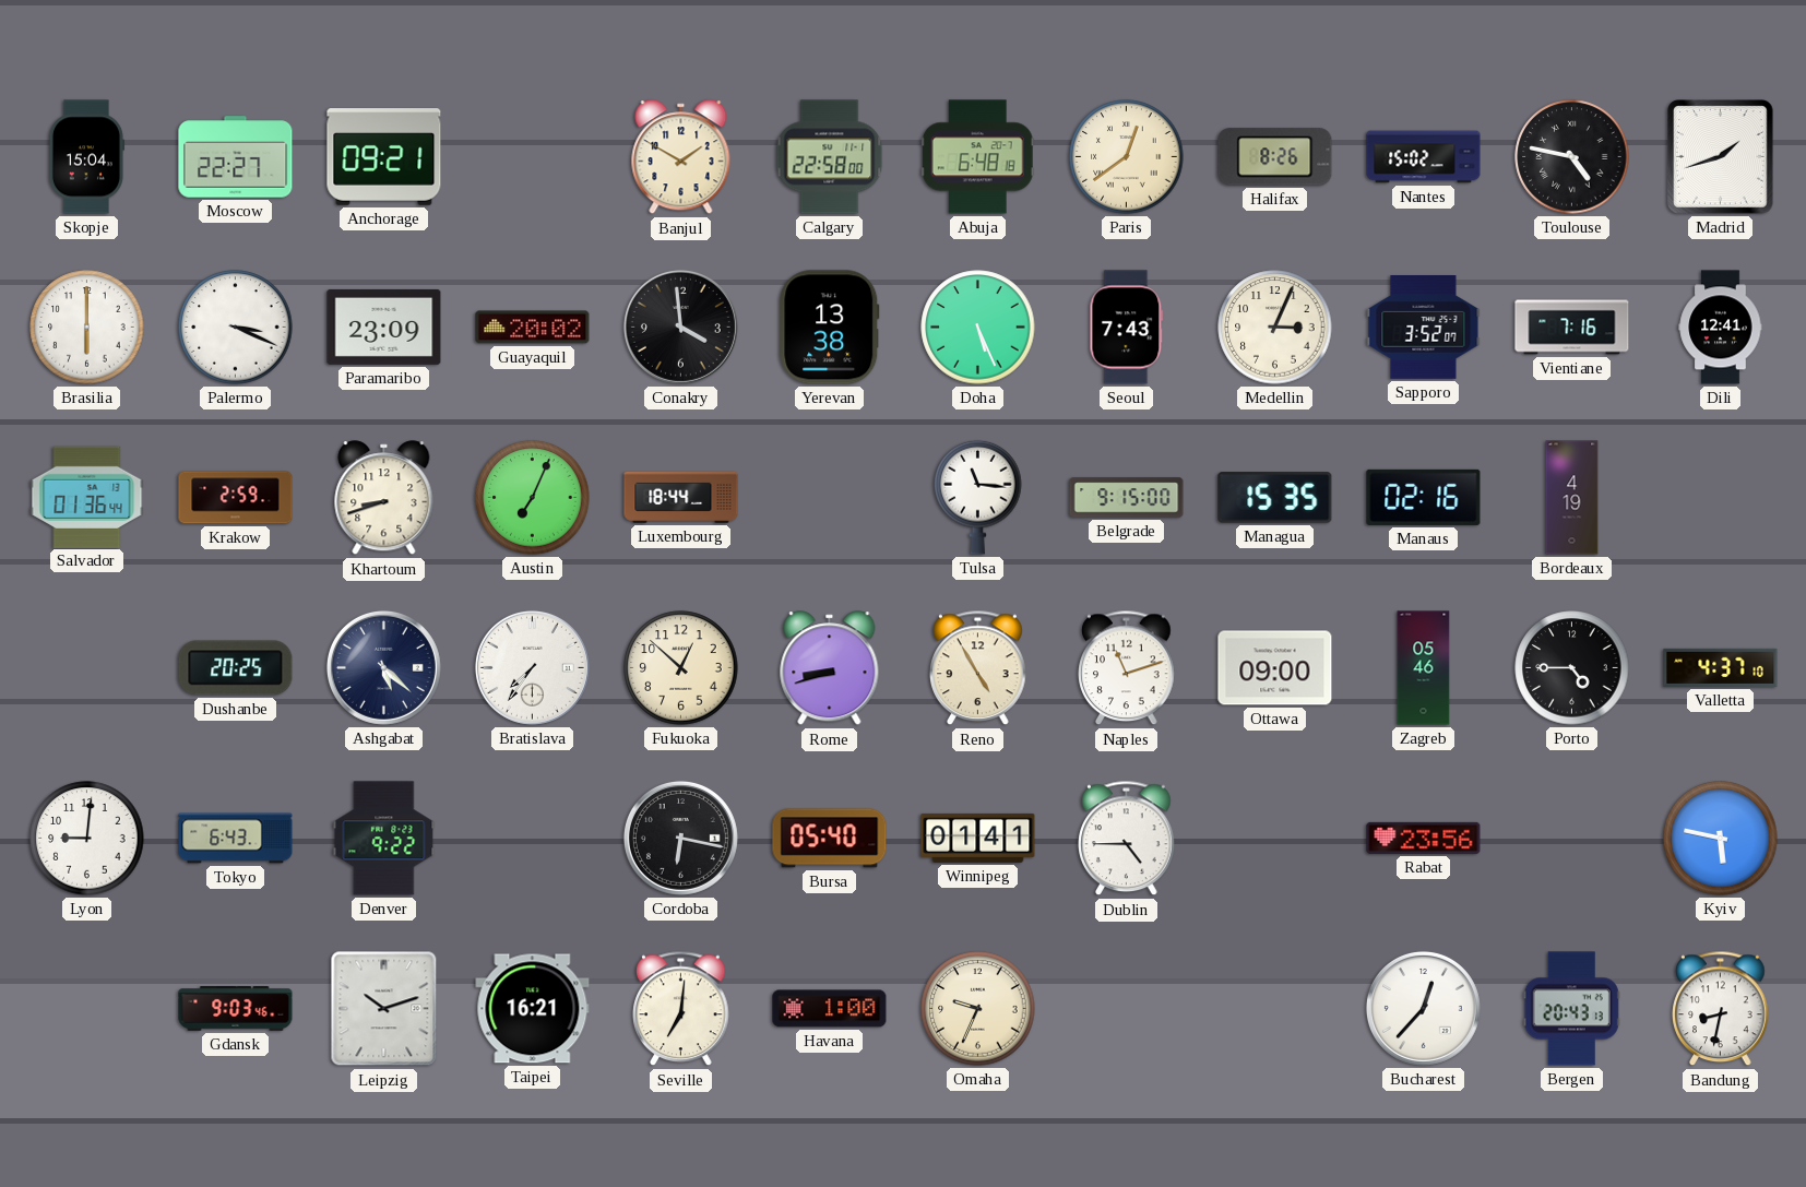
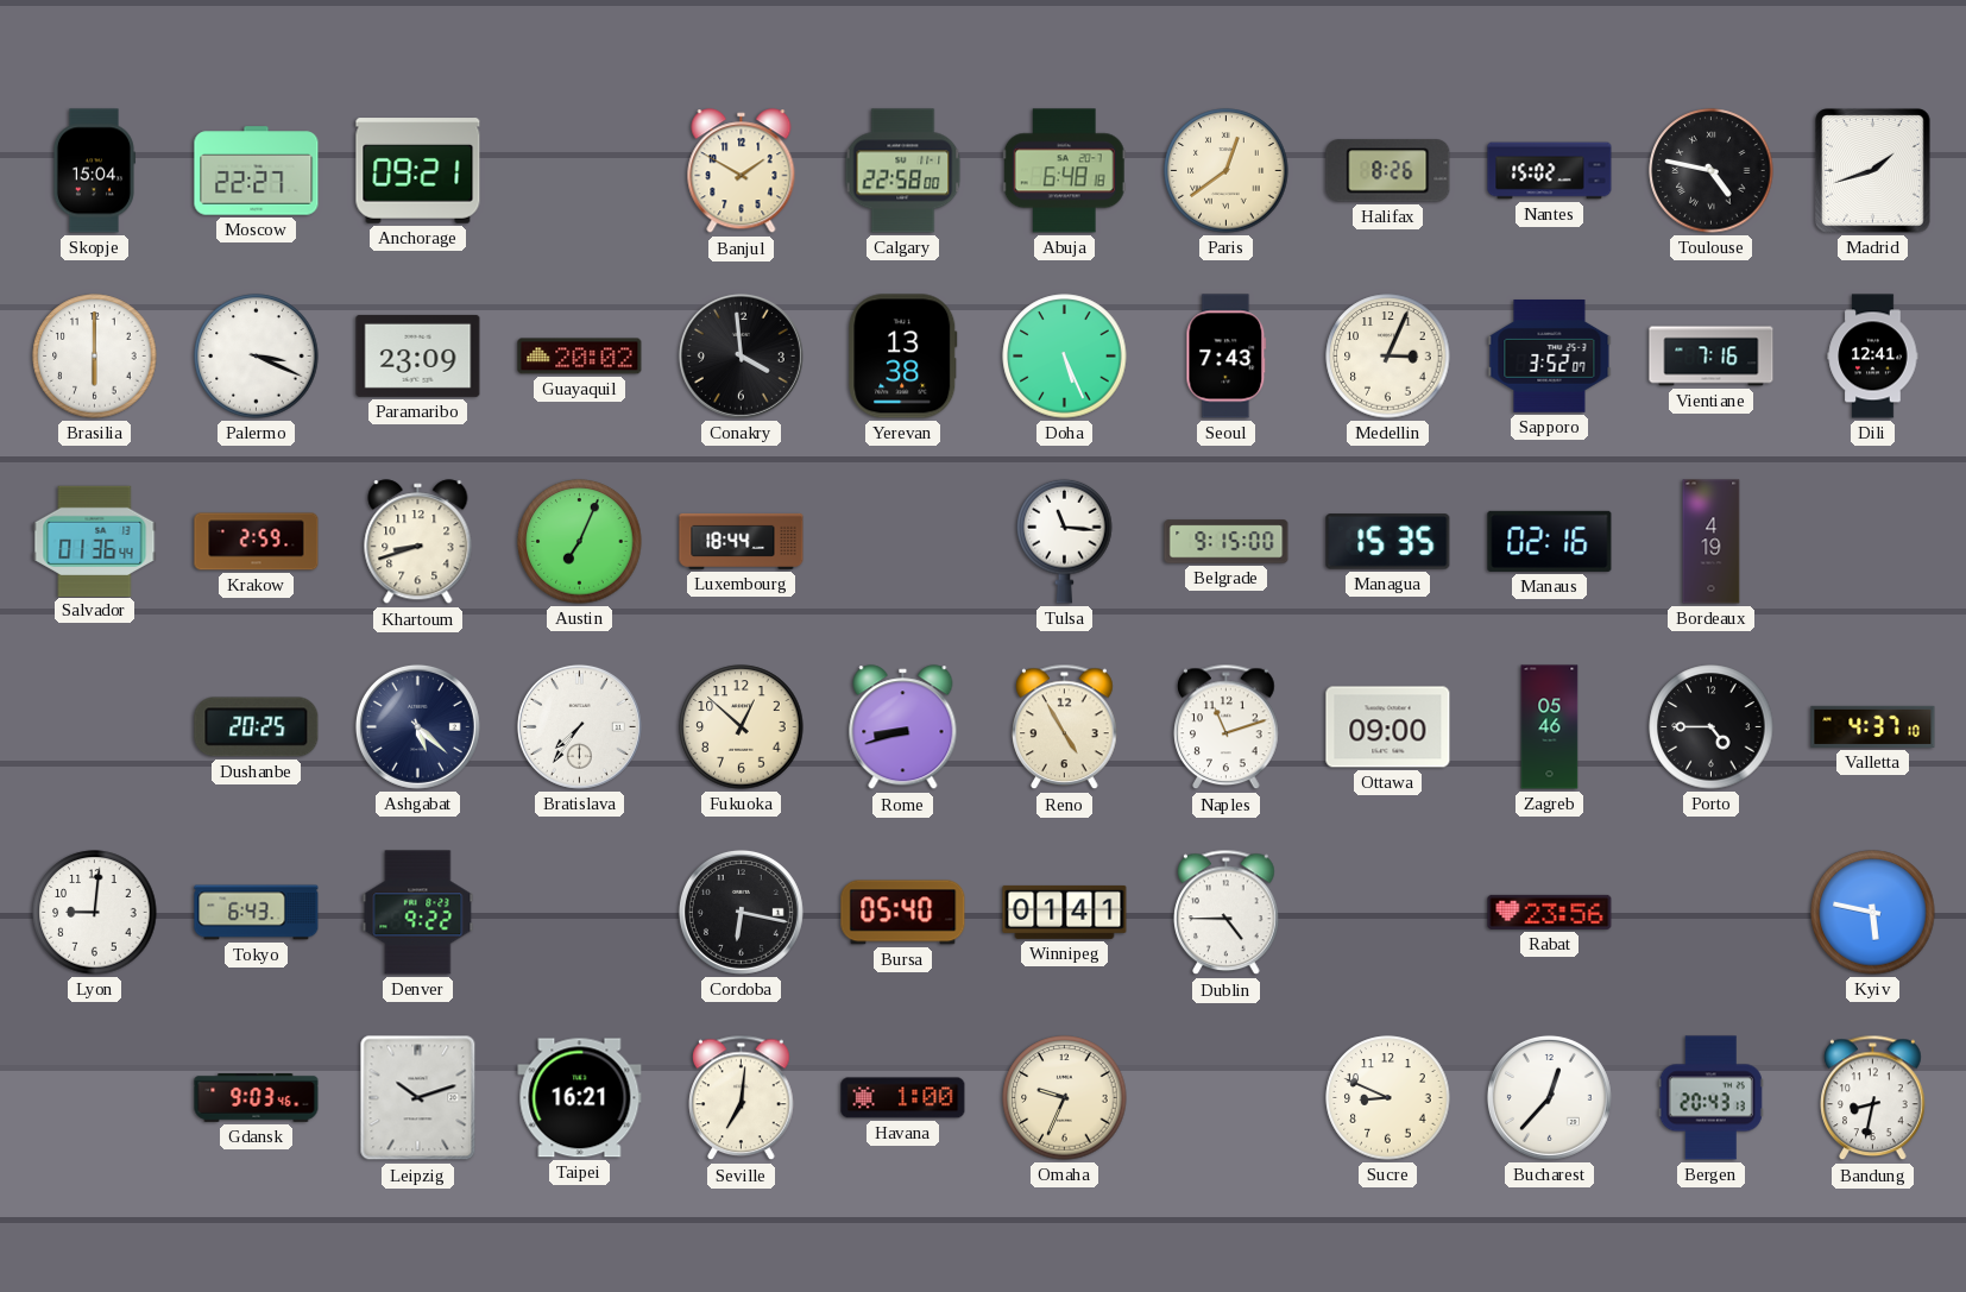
Sucre: none -> 8:49
